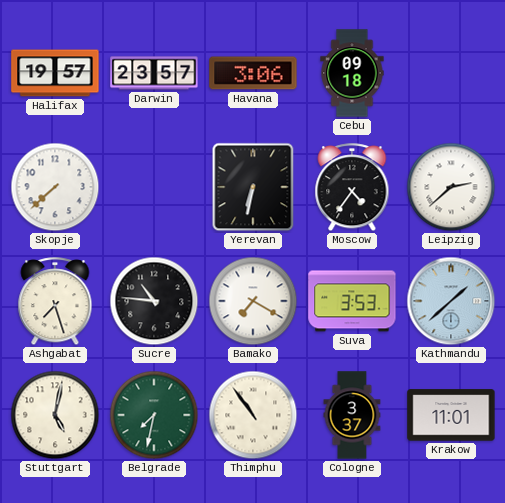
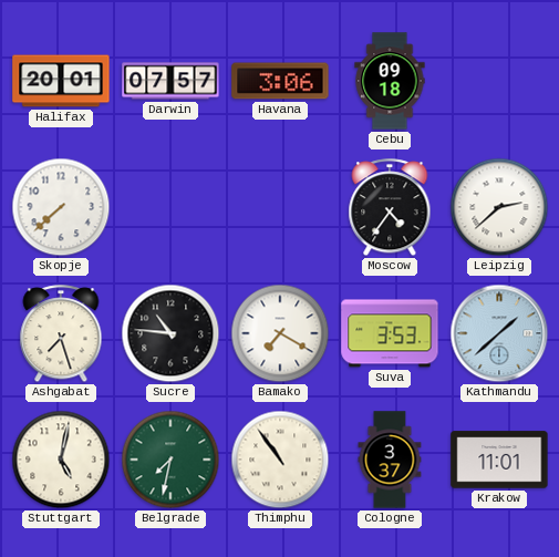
Halifax: 19:57 -> 20:01
Darwin: 23:57 -> 07:57
Yerevan: 6:32 -> none
